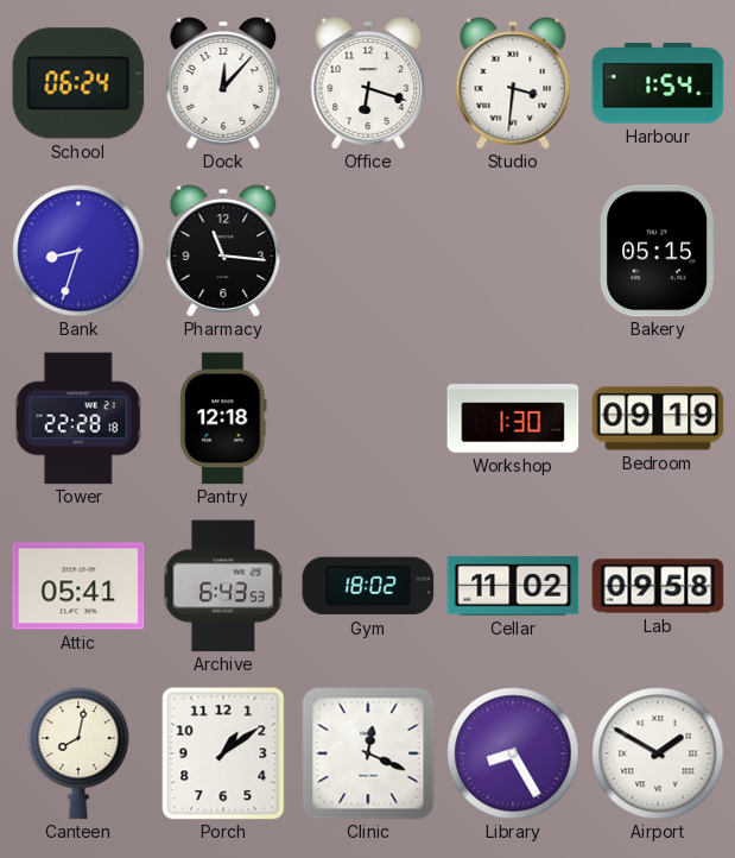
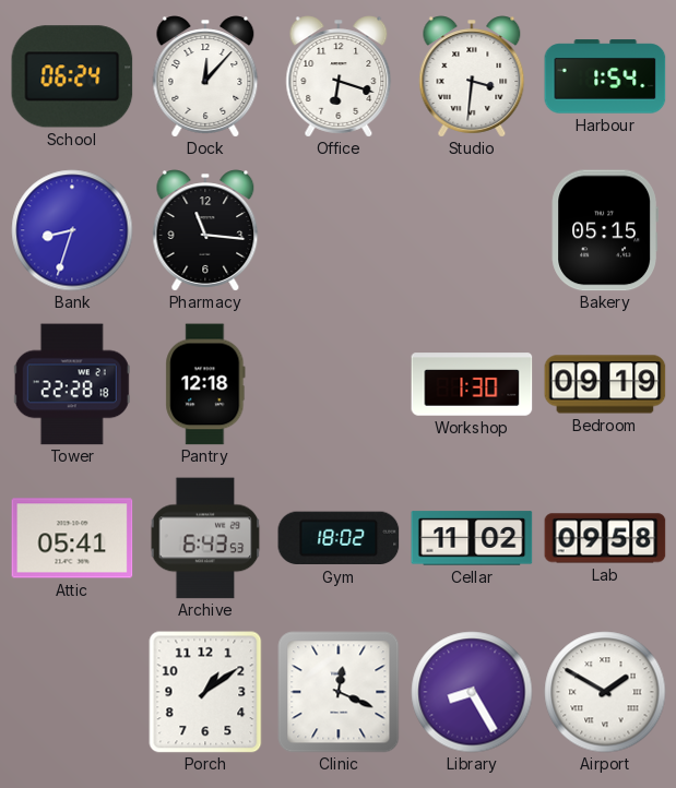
Canteen: 8:02 -> none
